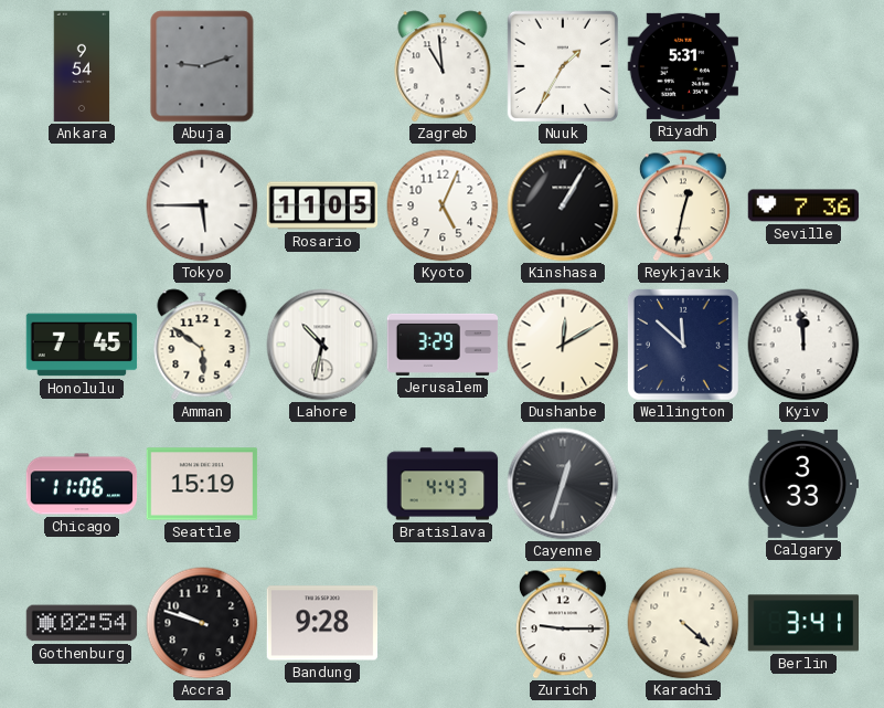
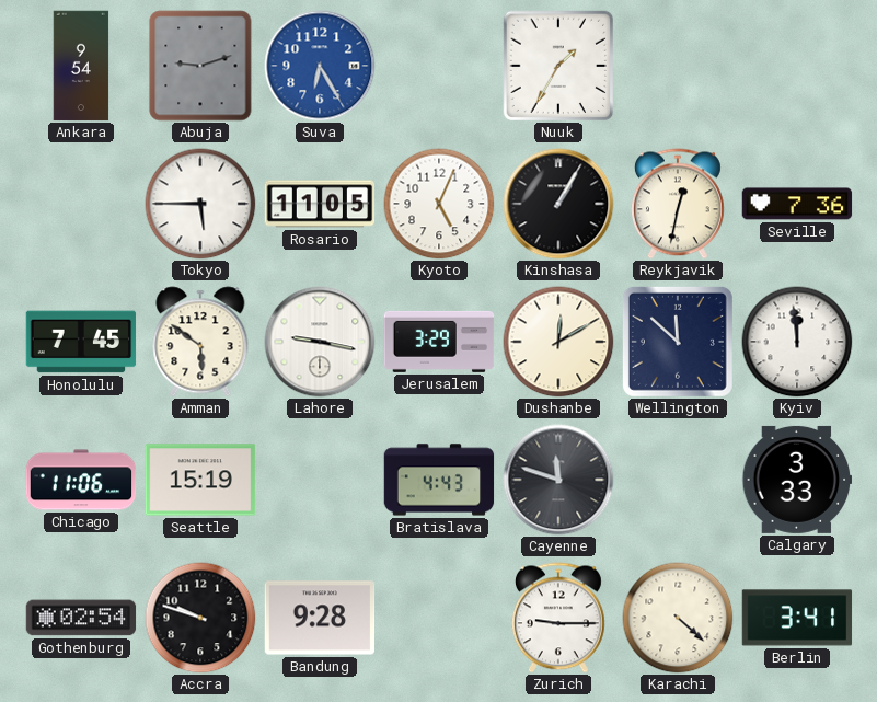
Suva: none -> 6:25
Zagreb: 10:59 -> none
Riyadh: 5:31 -> none
Lahore: 10:32 -> 9:17
Cayenne: 12:33 -> 11:48
